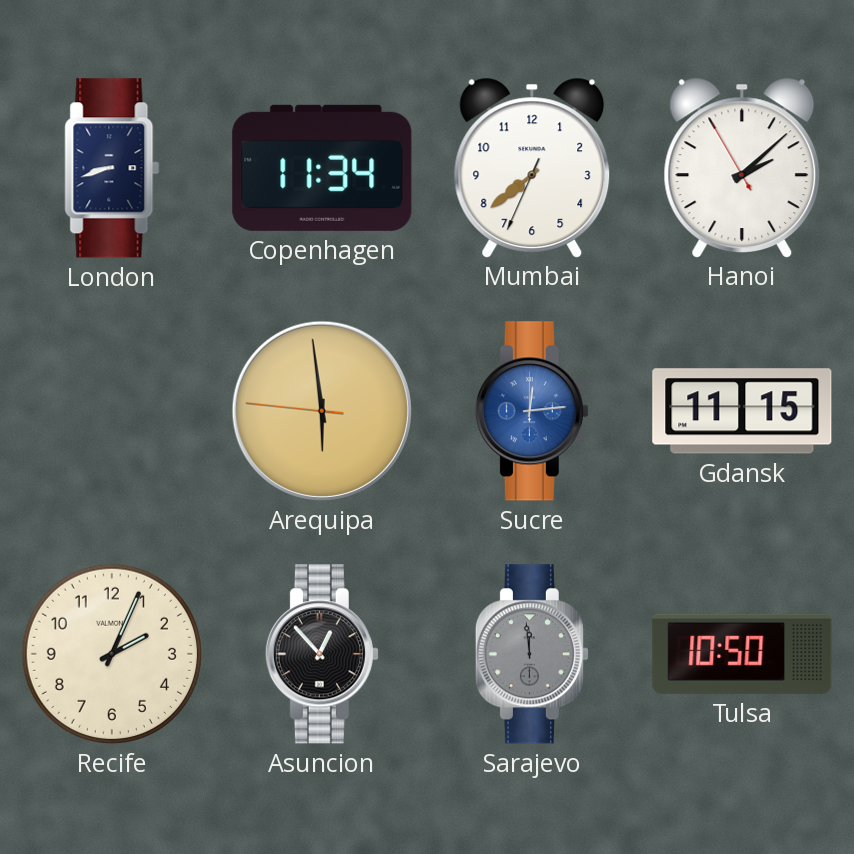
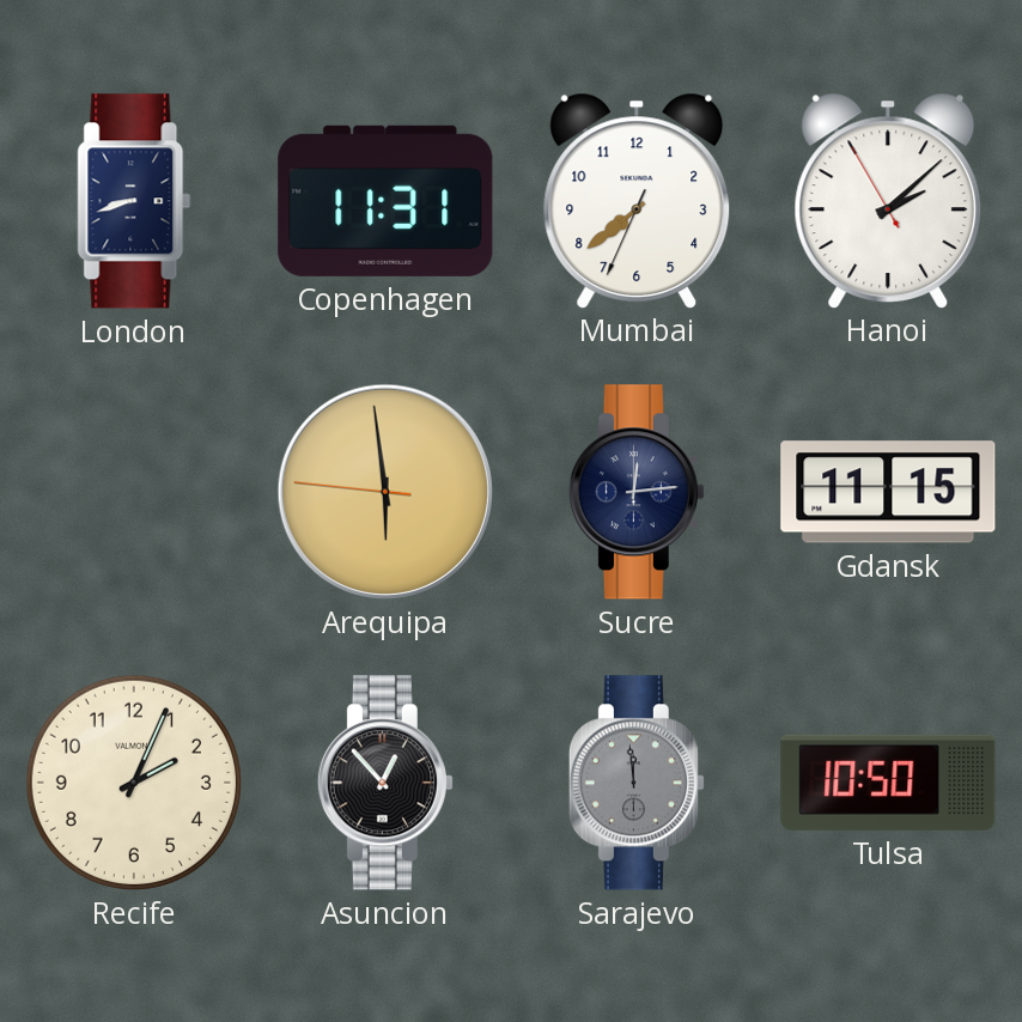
Copenhagen: 11:34 -> 11:31
Sucre dial: blue -> navy
